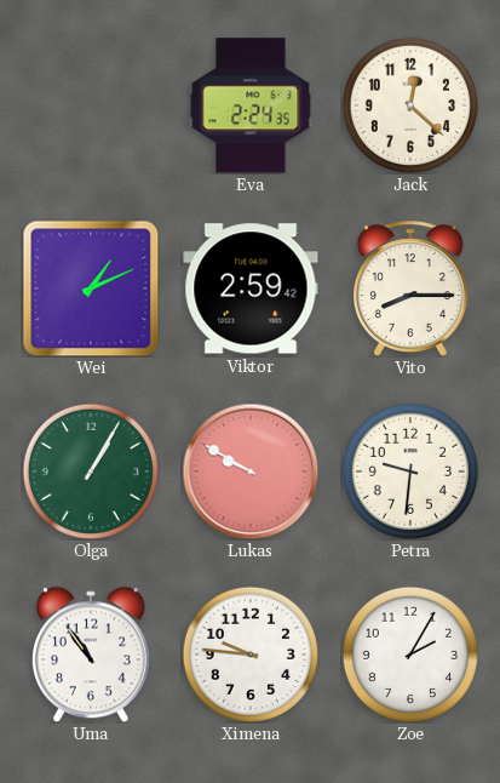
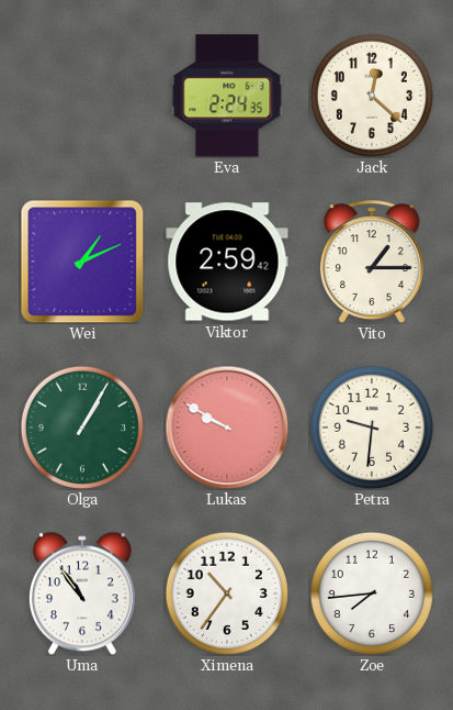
Vito: 8:15 -> 1:15
Ximena: 9:46 -> 10:36
Zoe: 2:05 -> 7:44
